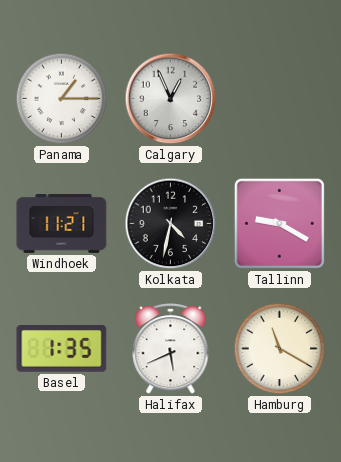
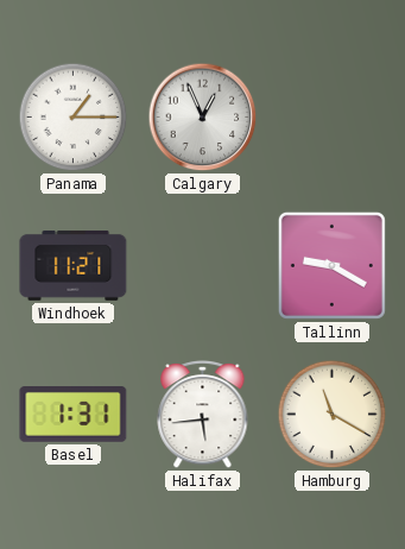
Kolkata: 4:32 -> none
Basel: 1:35 -> 1:31
Halifax: 5:41 -> 5:44
